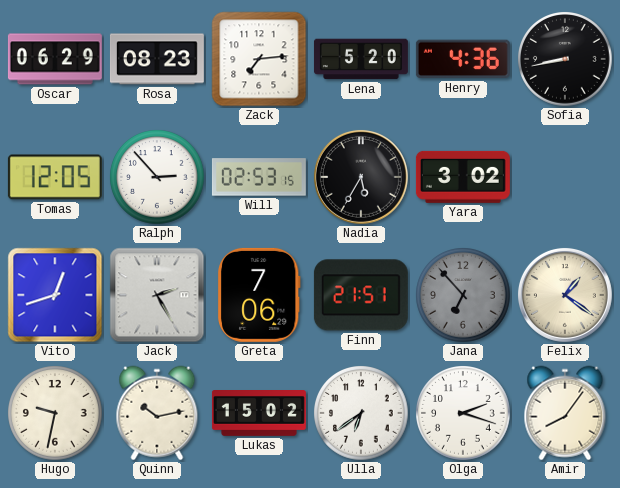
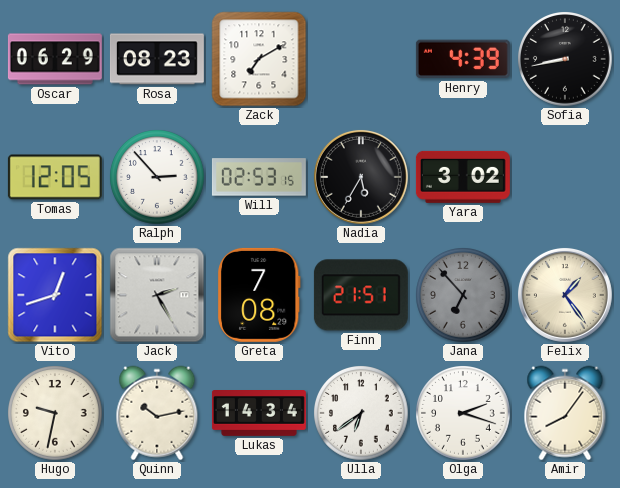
Zack: 7:14 -> 7:10
Lena: 5:20 -> none
Henry: 4:36 -> 4:39
Greta: 7:06 -> 7:08
Felix: 1:21 -> 1:24
Lukas: 15:02 -> 14:34
